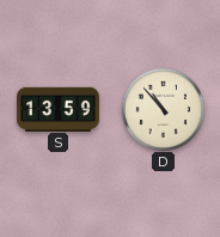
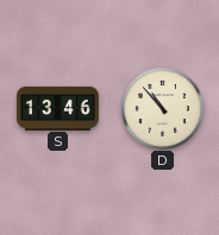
S: 13:59 -> 13:46
